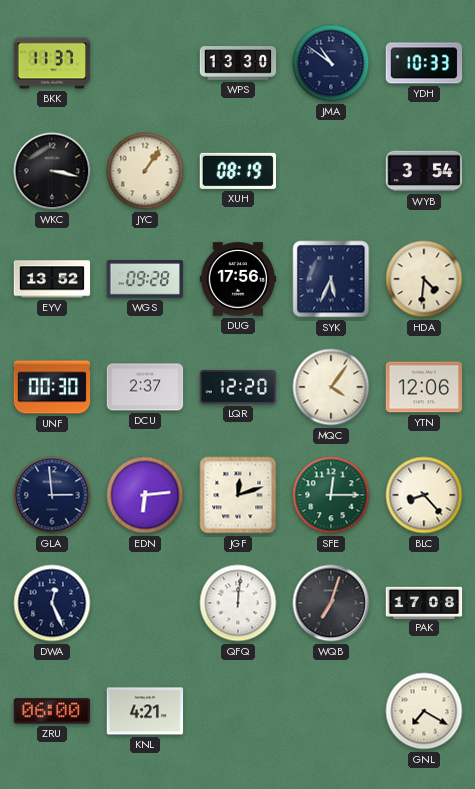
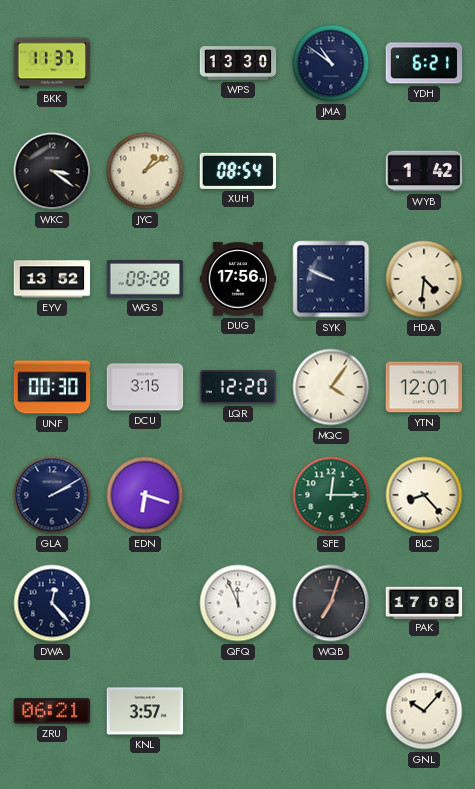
YDH: 10:33 -> 6:21
WKC: 3:17 -> 3:21
JYC: 1:06 -> 1:09
XUH: 08:19 -> 08:54
WYB: 3:54 -> 1:42
SYK: 5:34 -> 9:49
DCU: 2:37 -> 3:15
YTN: 12:06 -> 12:01
GLA: 2:59 -> 2:10
EDN: 6:14 -> 6:18
JGF: 12:12 -> none
DWA: 12:26 -> 12:23
QFQ: 12:01 -> 11:56
ZRU: 06:00 -> 06:21
KNL: 4:21 -> 3:57
GNL: 7:20 -> 10:07
